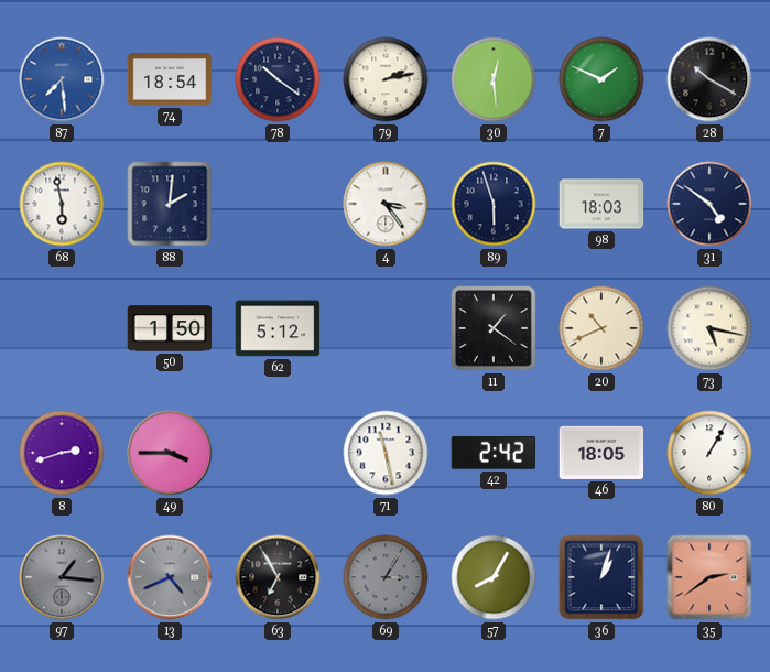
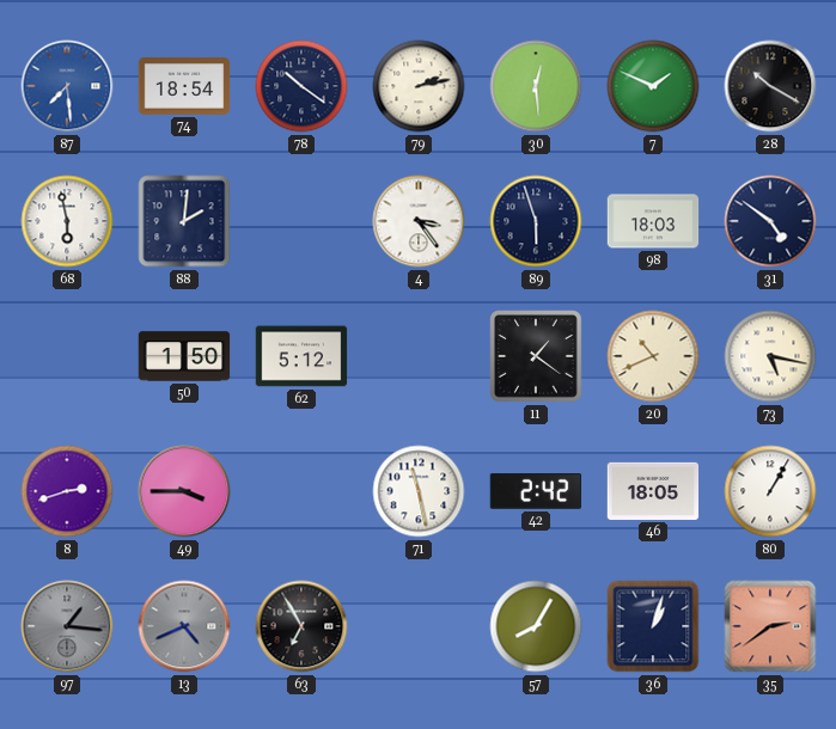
69: 3:05 -> none
